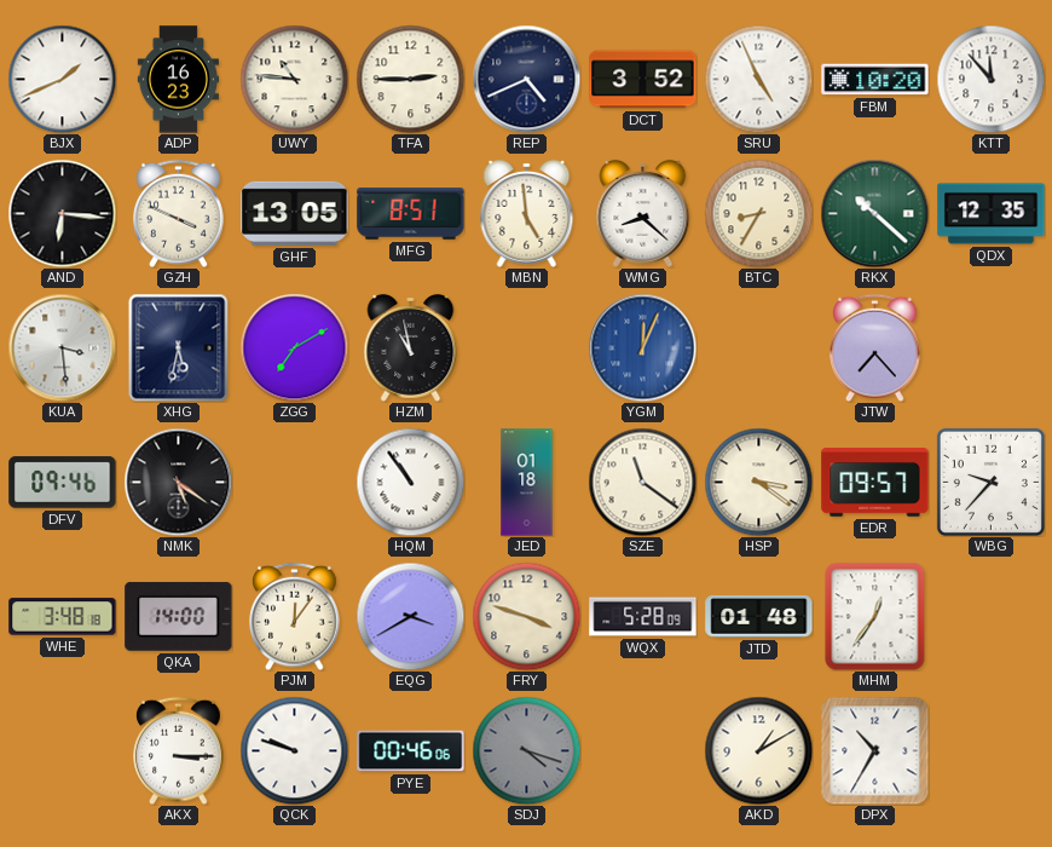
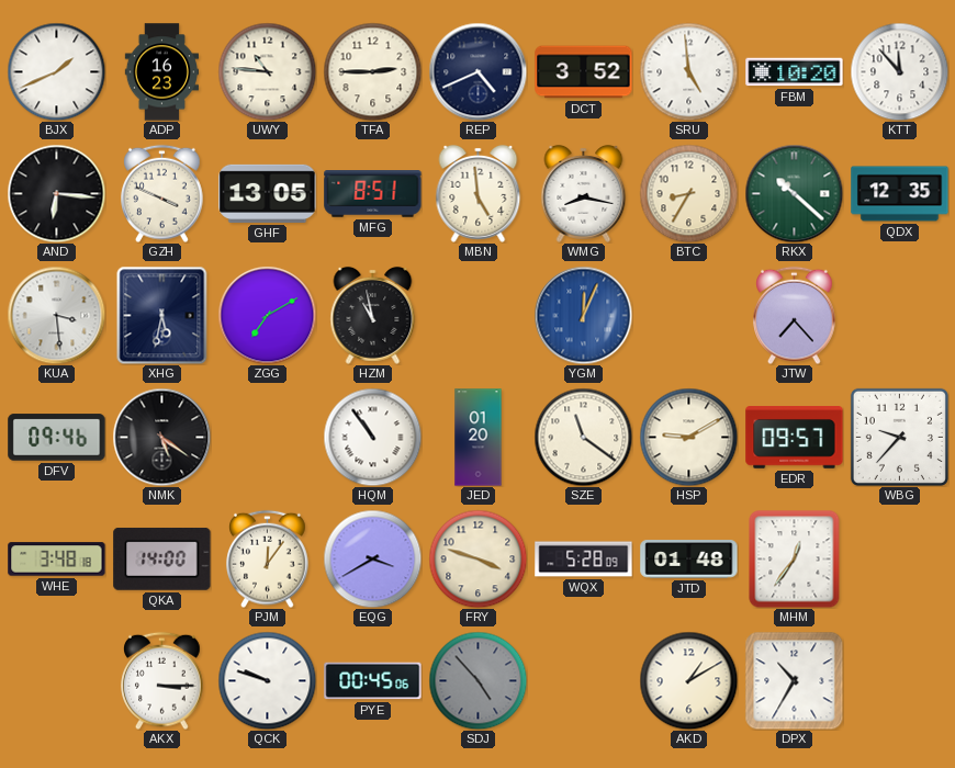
SRU: 4:56 -> 4:59
WMG: 8:22 -> 8:17
JED: 01:18 -> 01:20
HSP: 3:21 -> 9:10
PYE: 00:46 -> 00:45
SDJ: 4:18 -> 4:53
